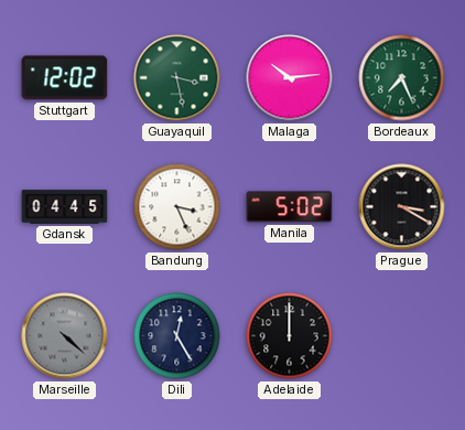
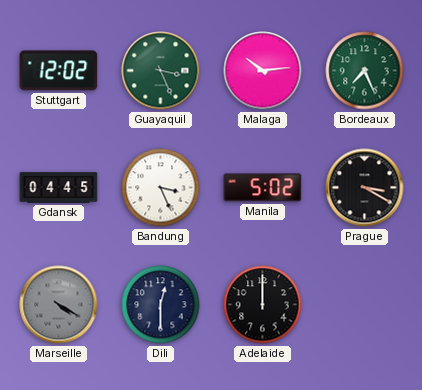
Guayaquil: 3:28 -> 3:26
Marseille: 4:22 -> 4:20
Dili: 12:25 -> 12:30
